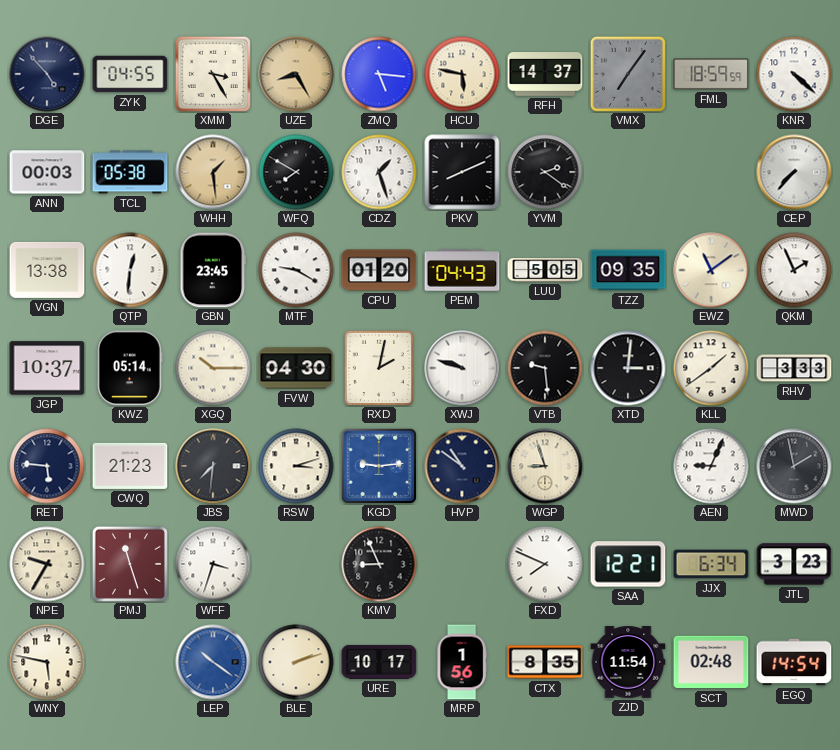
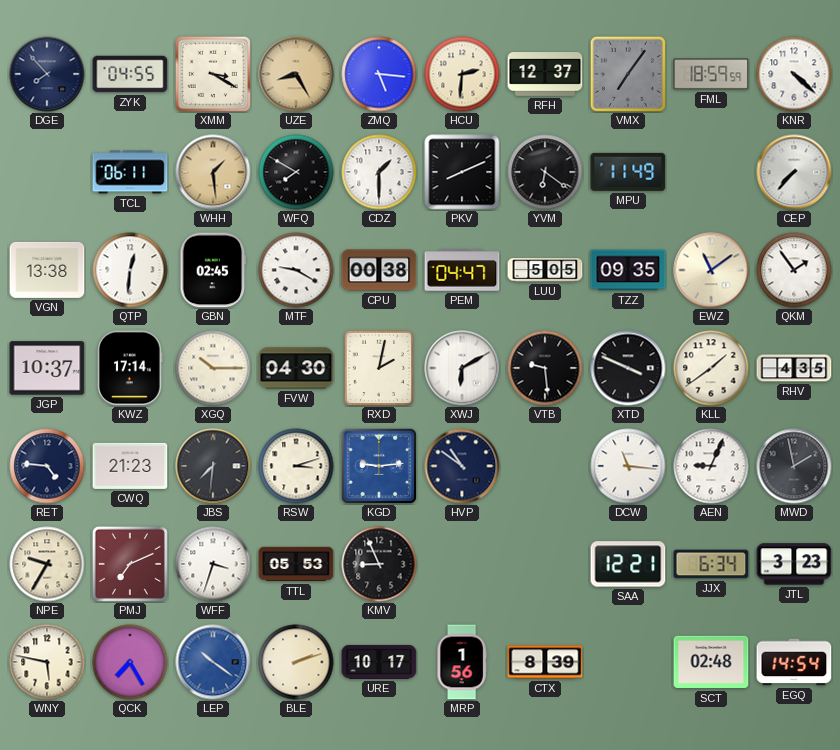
DGE: 4:53 -> 7:53
XMM: 3:25 -> 3:20
HCU: 5:47 -> 2:31
RFH: 14:37 -> 12:37
ANN: 00:03 -> none
TCL: 05:38 -> 06:11
CDZ: 1:27 -> 1:30
YVM: 2:21 -> 6:21
MPU: none -> 11:49
GBN: 23:45 -> 02:45
CPU: 01:20 -> 00:38
PEM: 04:43 -> 04:47
QKM: 1:56 -> 1:54
KWZ: 05:14 -> 17:14
XWJ: 9:48 -> 6:10
XTD: 3:01 -> 3:49
RHV: 3:33 -> 4:35
RET: 5:46 -> 4:46
WGP: 8:57 -> none
DCW: none -> 11:16
PMJ: 11:27 -> 7:11
TTL: none -> 05:53
FXD: 7:49 -> none
QCK: none -> 7:25
CTX: 8:35 -> 8:39
ZJD: 11:54 -> none
